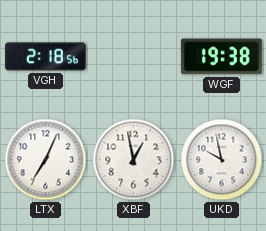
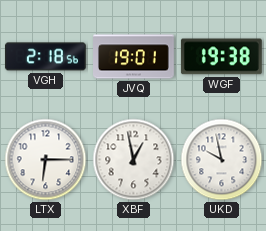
JVQ: none -> 19:01
LTX: 7:04 -> 6:15
